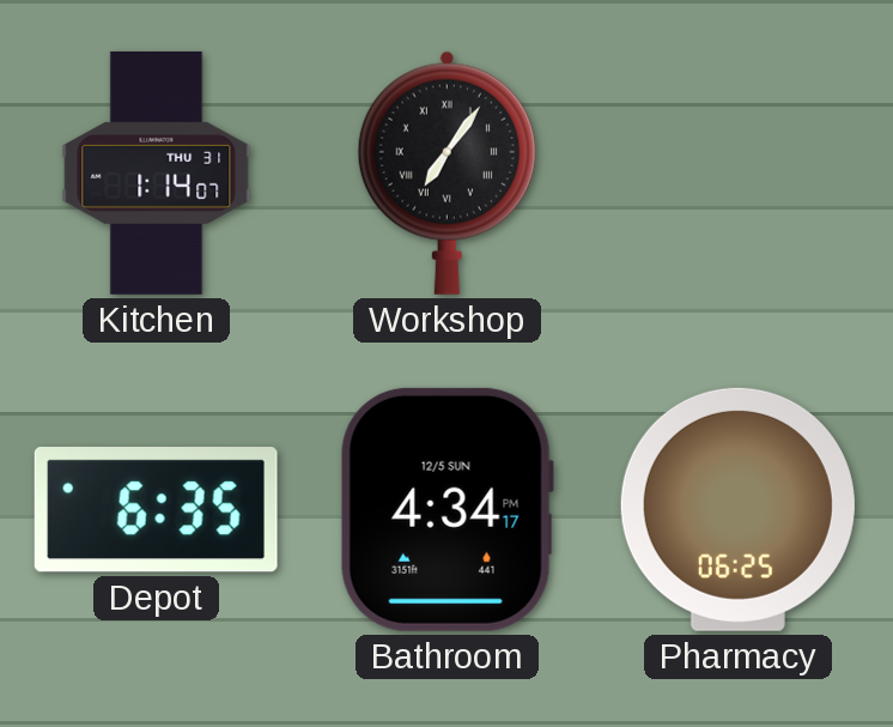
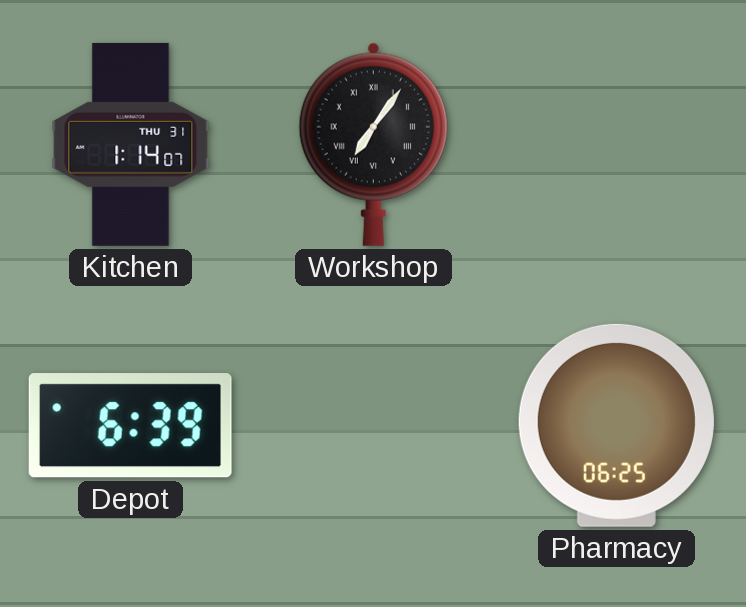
Depot: 6:35 -> 6:39
Bathroom: 4:34 -> none
